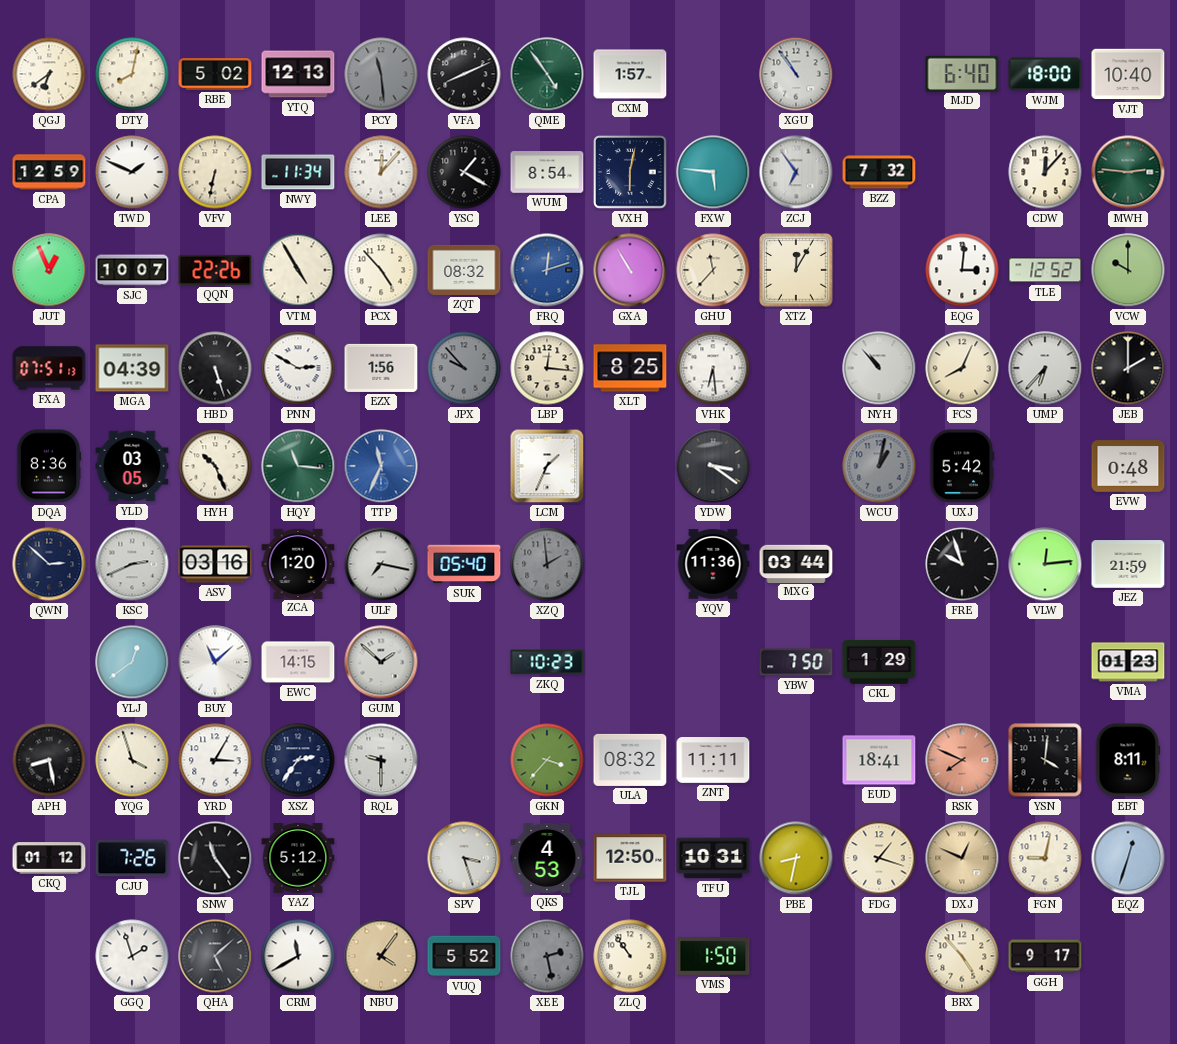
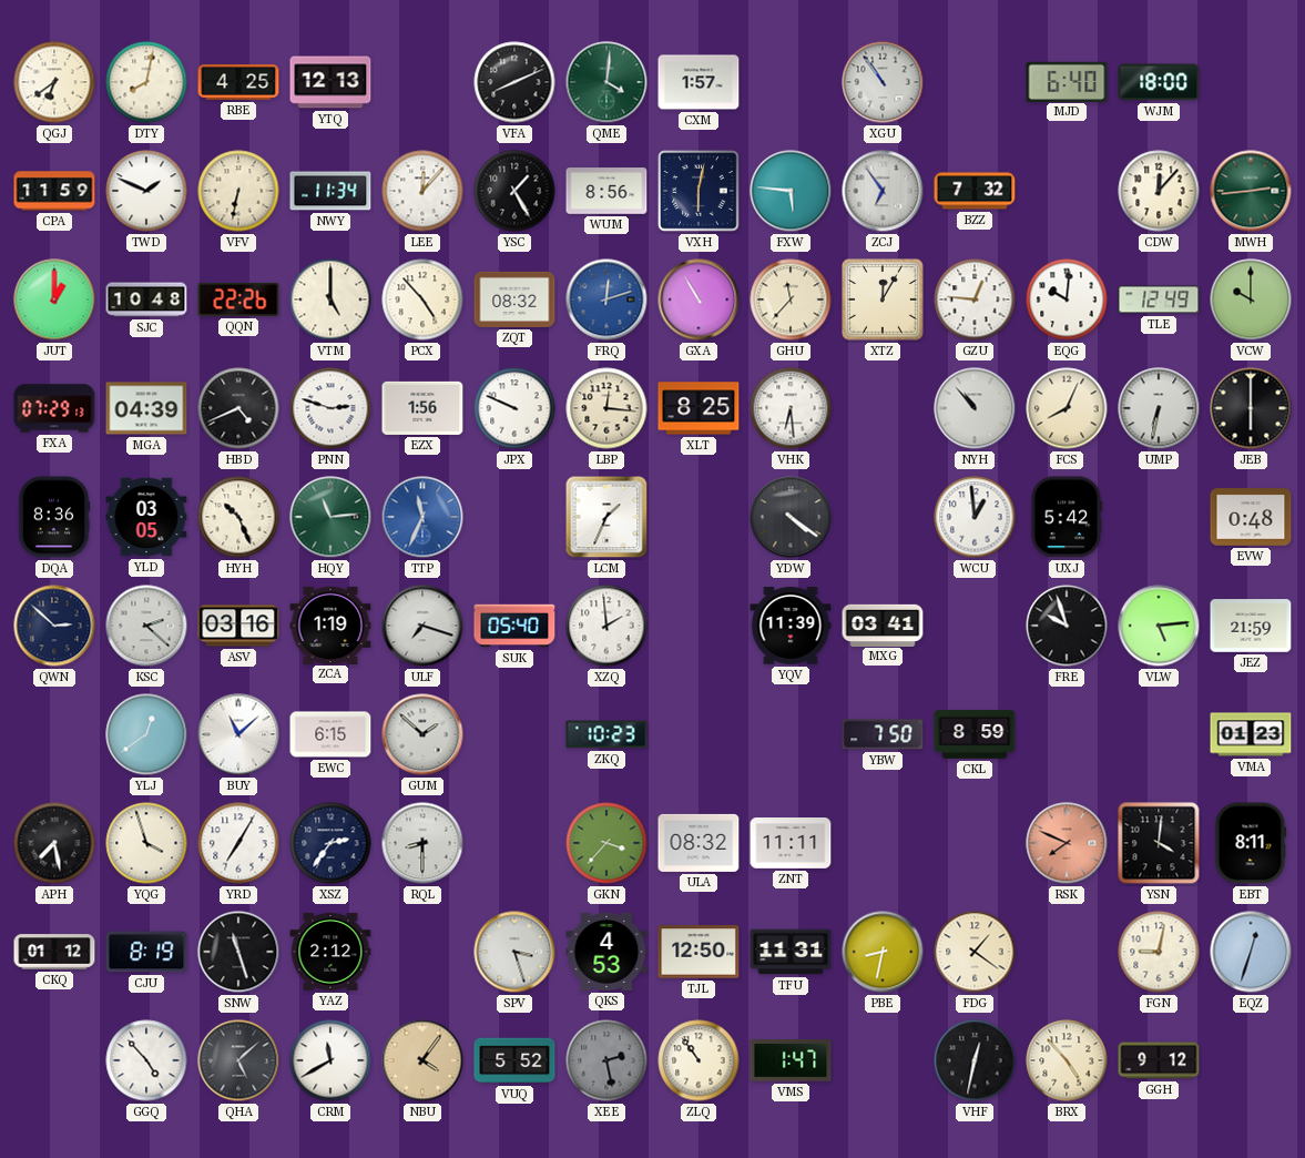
RBE: 5:02 -> 4:25
PCY: 11:29 -> none
QME: 4:54 -> 4:01
VJT: 10:40 -> none
CPA: 12:59 -> 11:59
YSC: 1:20 -> 1:25
WUM: 8:54 -> 8:56
MWH: 2:46 -> 2:44
JUT: 12:56 -> 1:00
SJC: 10:07 -> 10:48
VTM: 4:55 -> 5:00
GZU: none -> 12:46
EQG: 3:01 -> 10:01
TLE: 12:52 -> 12:49
FXA: 07:51 -> 07:29
HBD: 5:27 -> 4:41
PNN: 2:50 -> 2:48
JPX: 9:53 -> 9:49
JPX dial: grey -> white
UMP: 6:37 -> 6:32
JEB: 2:00 -> 6:00
HQY: 11:16 -> 11:14
YDW: 3:21 -> 4:21
WCU: 1:02 -> 12:59
WCU dial: grey -> white
KSC: 2:41 -> 2:22
ZCA: 1:20 -> 1:19
ULF: 7:17 -> 7:18
XZQ dial: grey -> white
YQV: 11:36 -> 11:39
MXG: 03:44 -> 03:41
VLW: 12:14 -> 5:14
EWC: 14:15 -> 6:15
CKL: 1:29 -> 8:59
APH: 8:28 -> 7:28
YRD: 3:05 -> 7:05
RQL: 9:30 -> 8:30
EUD: 18:41 -> none
CJU: 7:26 -> 8:19
SNW: 11:24 -> 11:27
YAZ: 5:12 -> 2:12
TFU: 10:31 -> 11:31
FDG: 1:18 -> 1:21
DXJ: 12:49 -> none
GGQ: 1:57 -> 4:53
VMS: 1:50 -> 1:47
VHF: none -> 12:32
GGH: 9:17 -> 9:12
